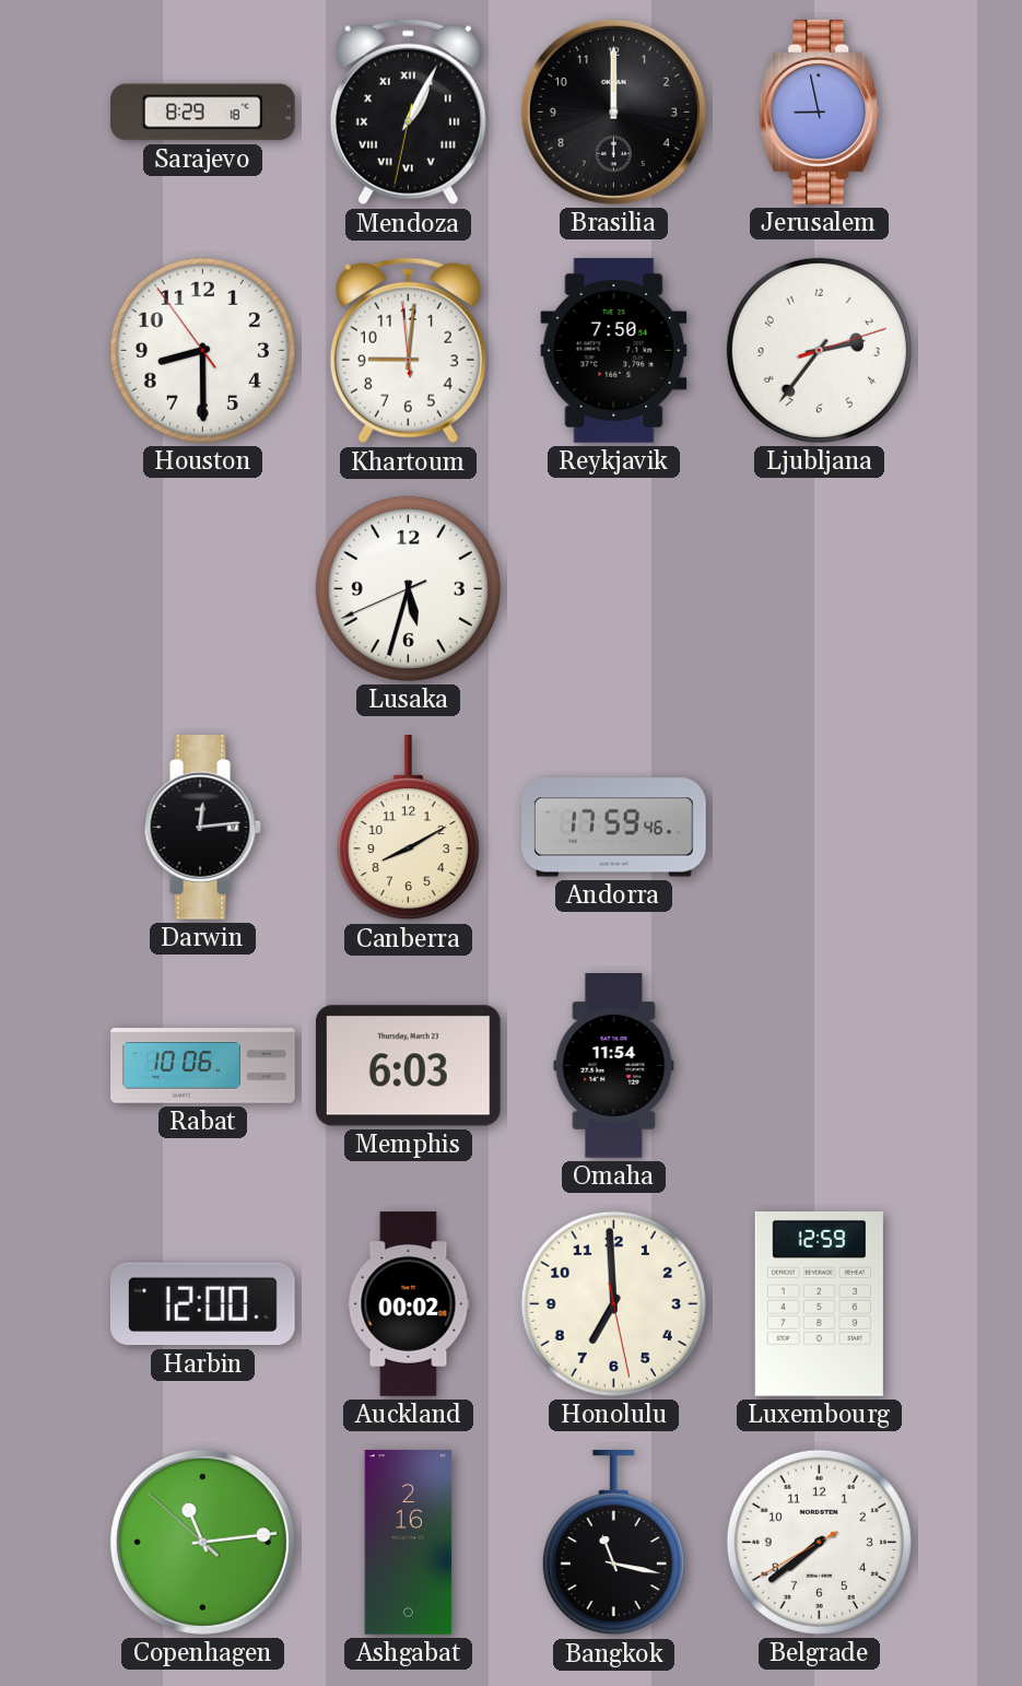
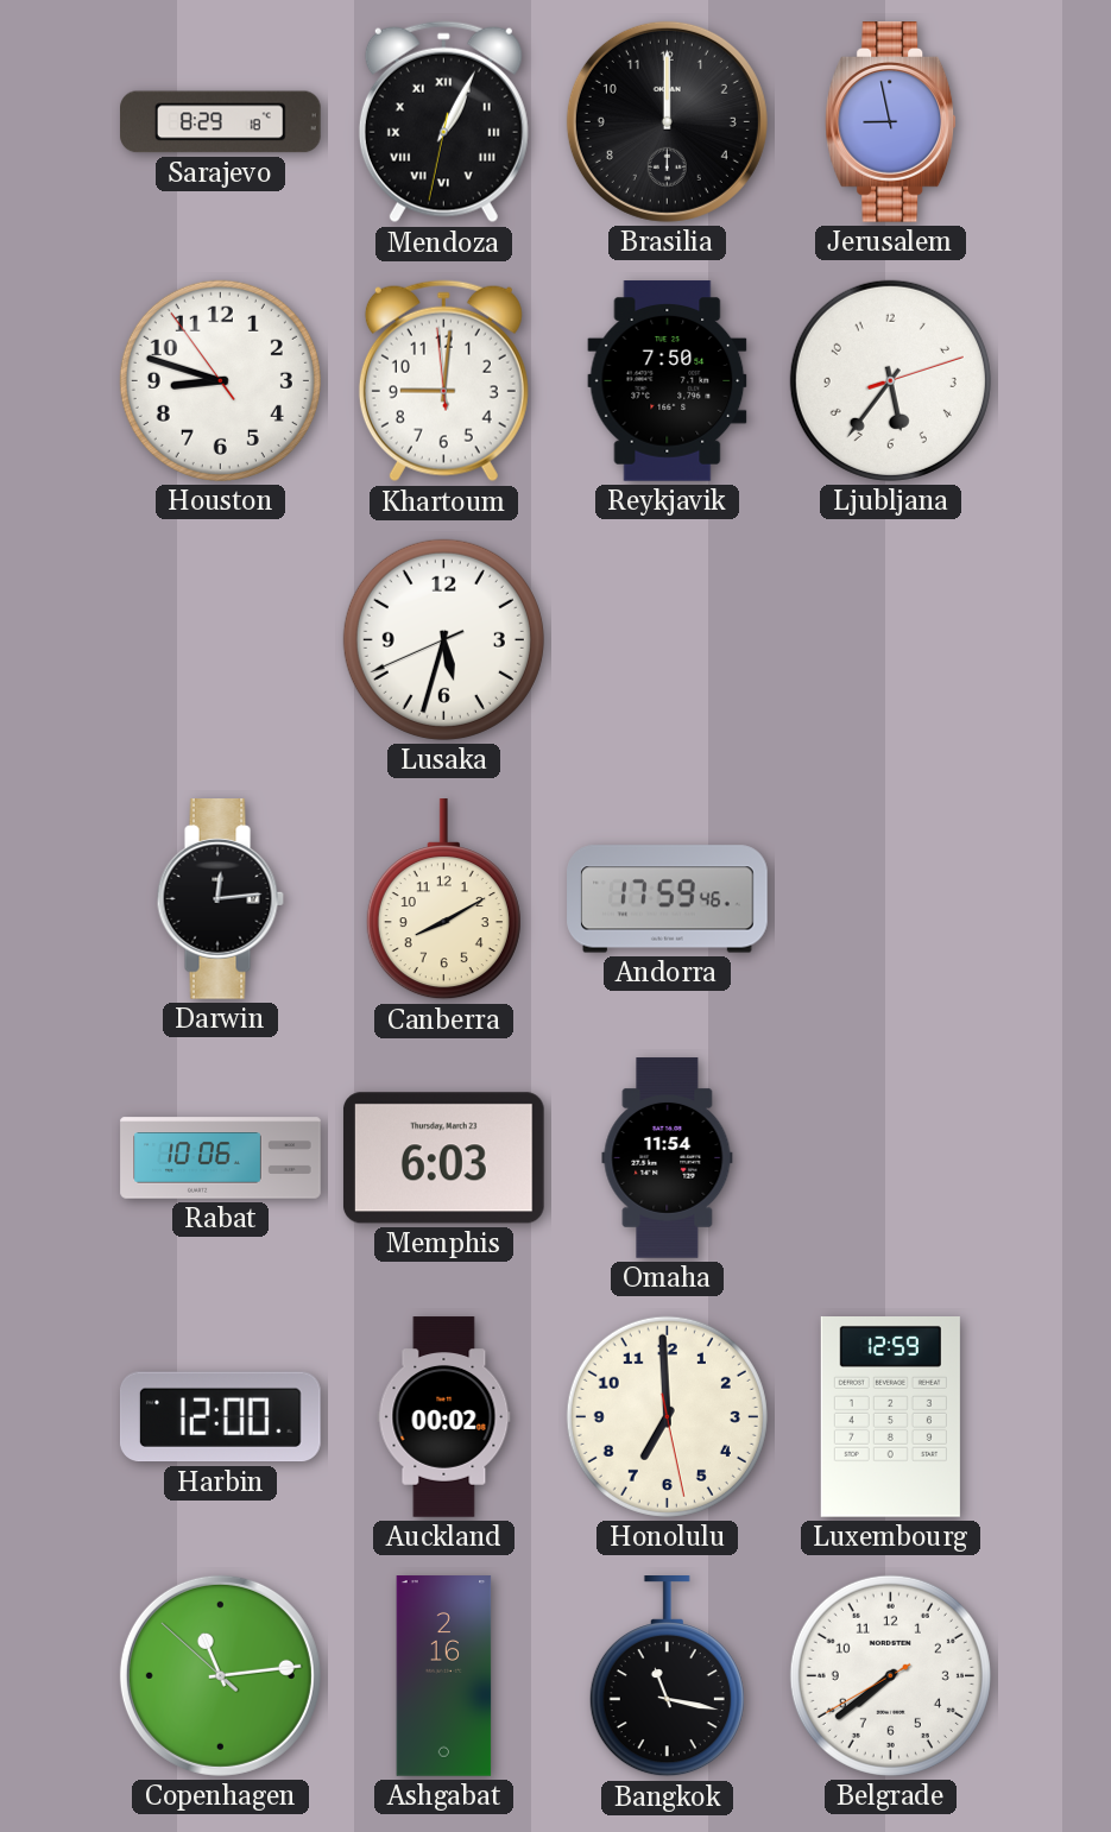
Houston: 8:29 -> 8:47
Ljubljana: 2:36 -> 5:36
